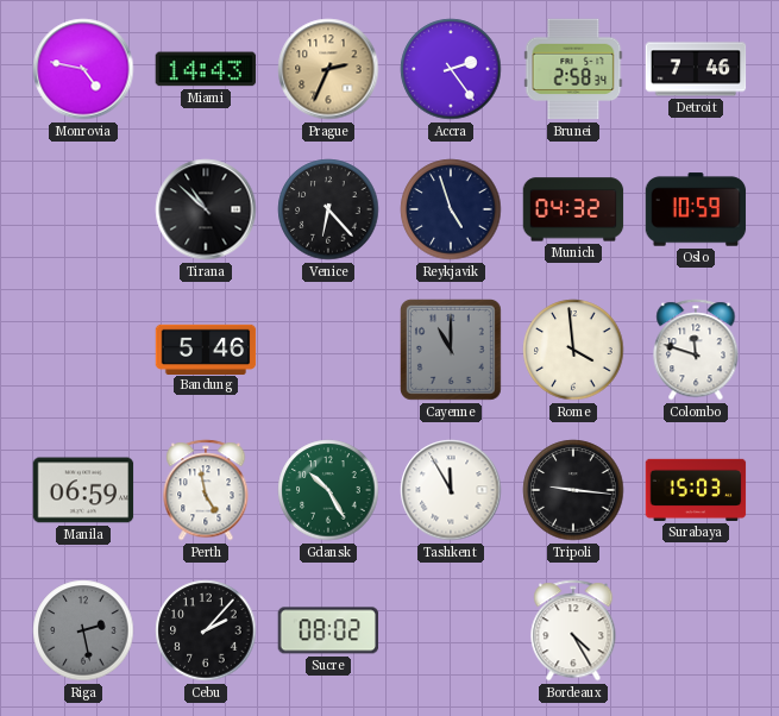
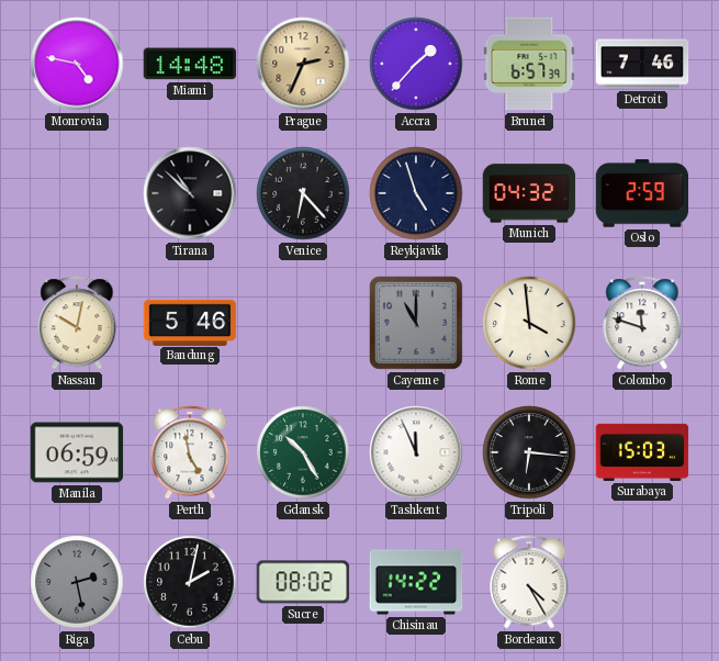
Miami: 14:43 -> 14:48
Accra: 2:24 -> 1:37
Brunei: 2:58 -> 6:57
Oslo: 10:59 -> 2:59
Nassau: none -> 10:02
Tashkent: 11:55 -> 11:56
Tripoli: 9:16 -> 6:16
Cebu: 2:07 -> 2:02
Chisinau: none -> 14:22
